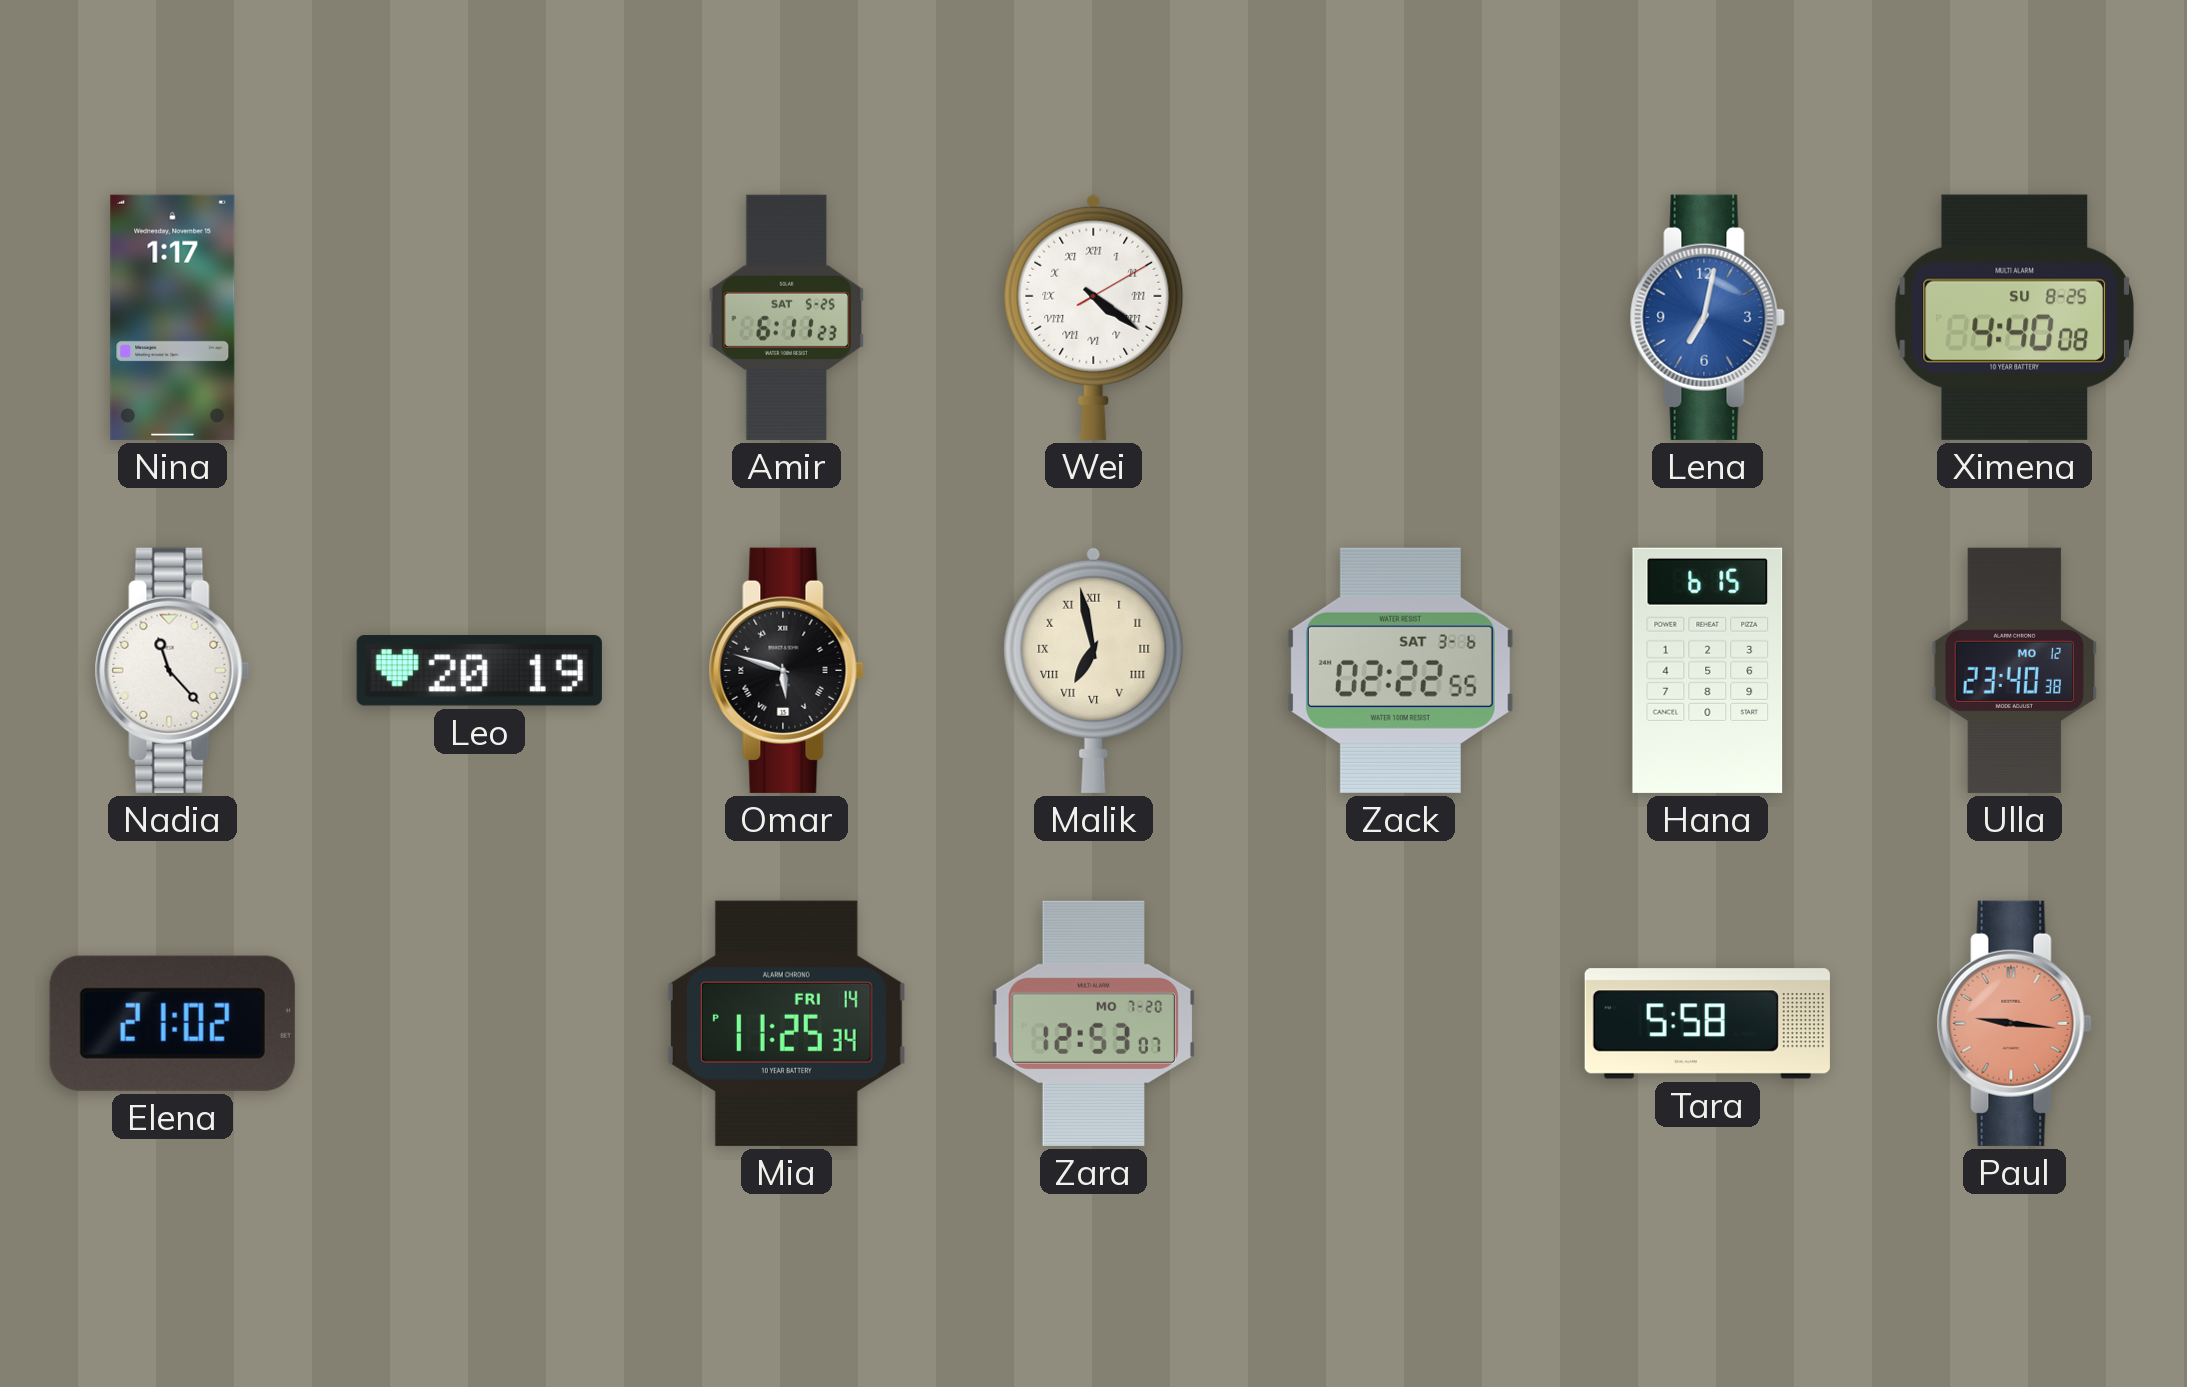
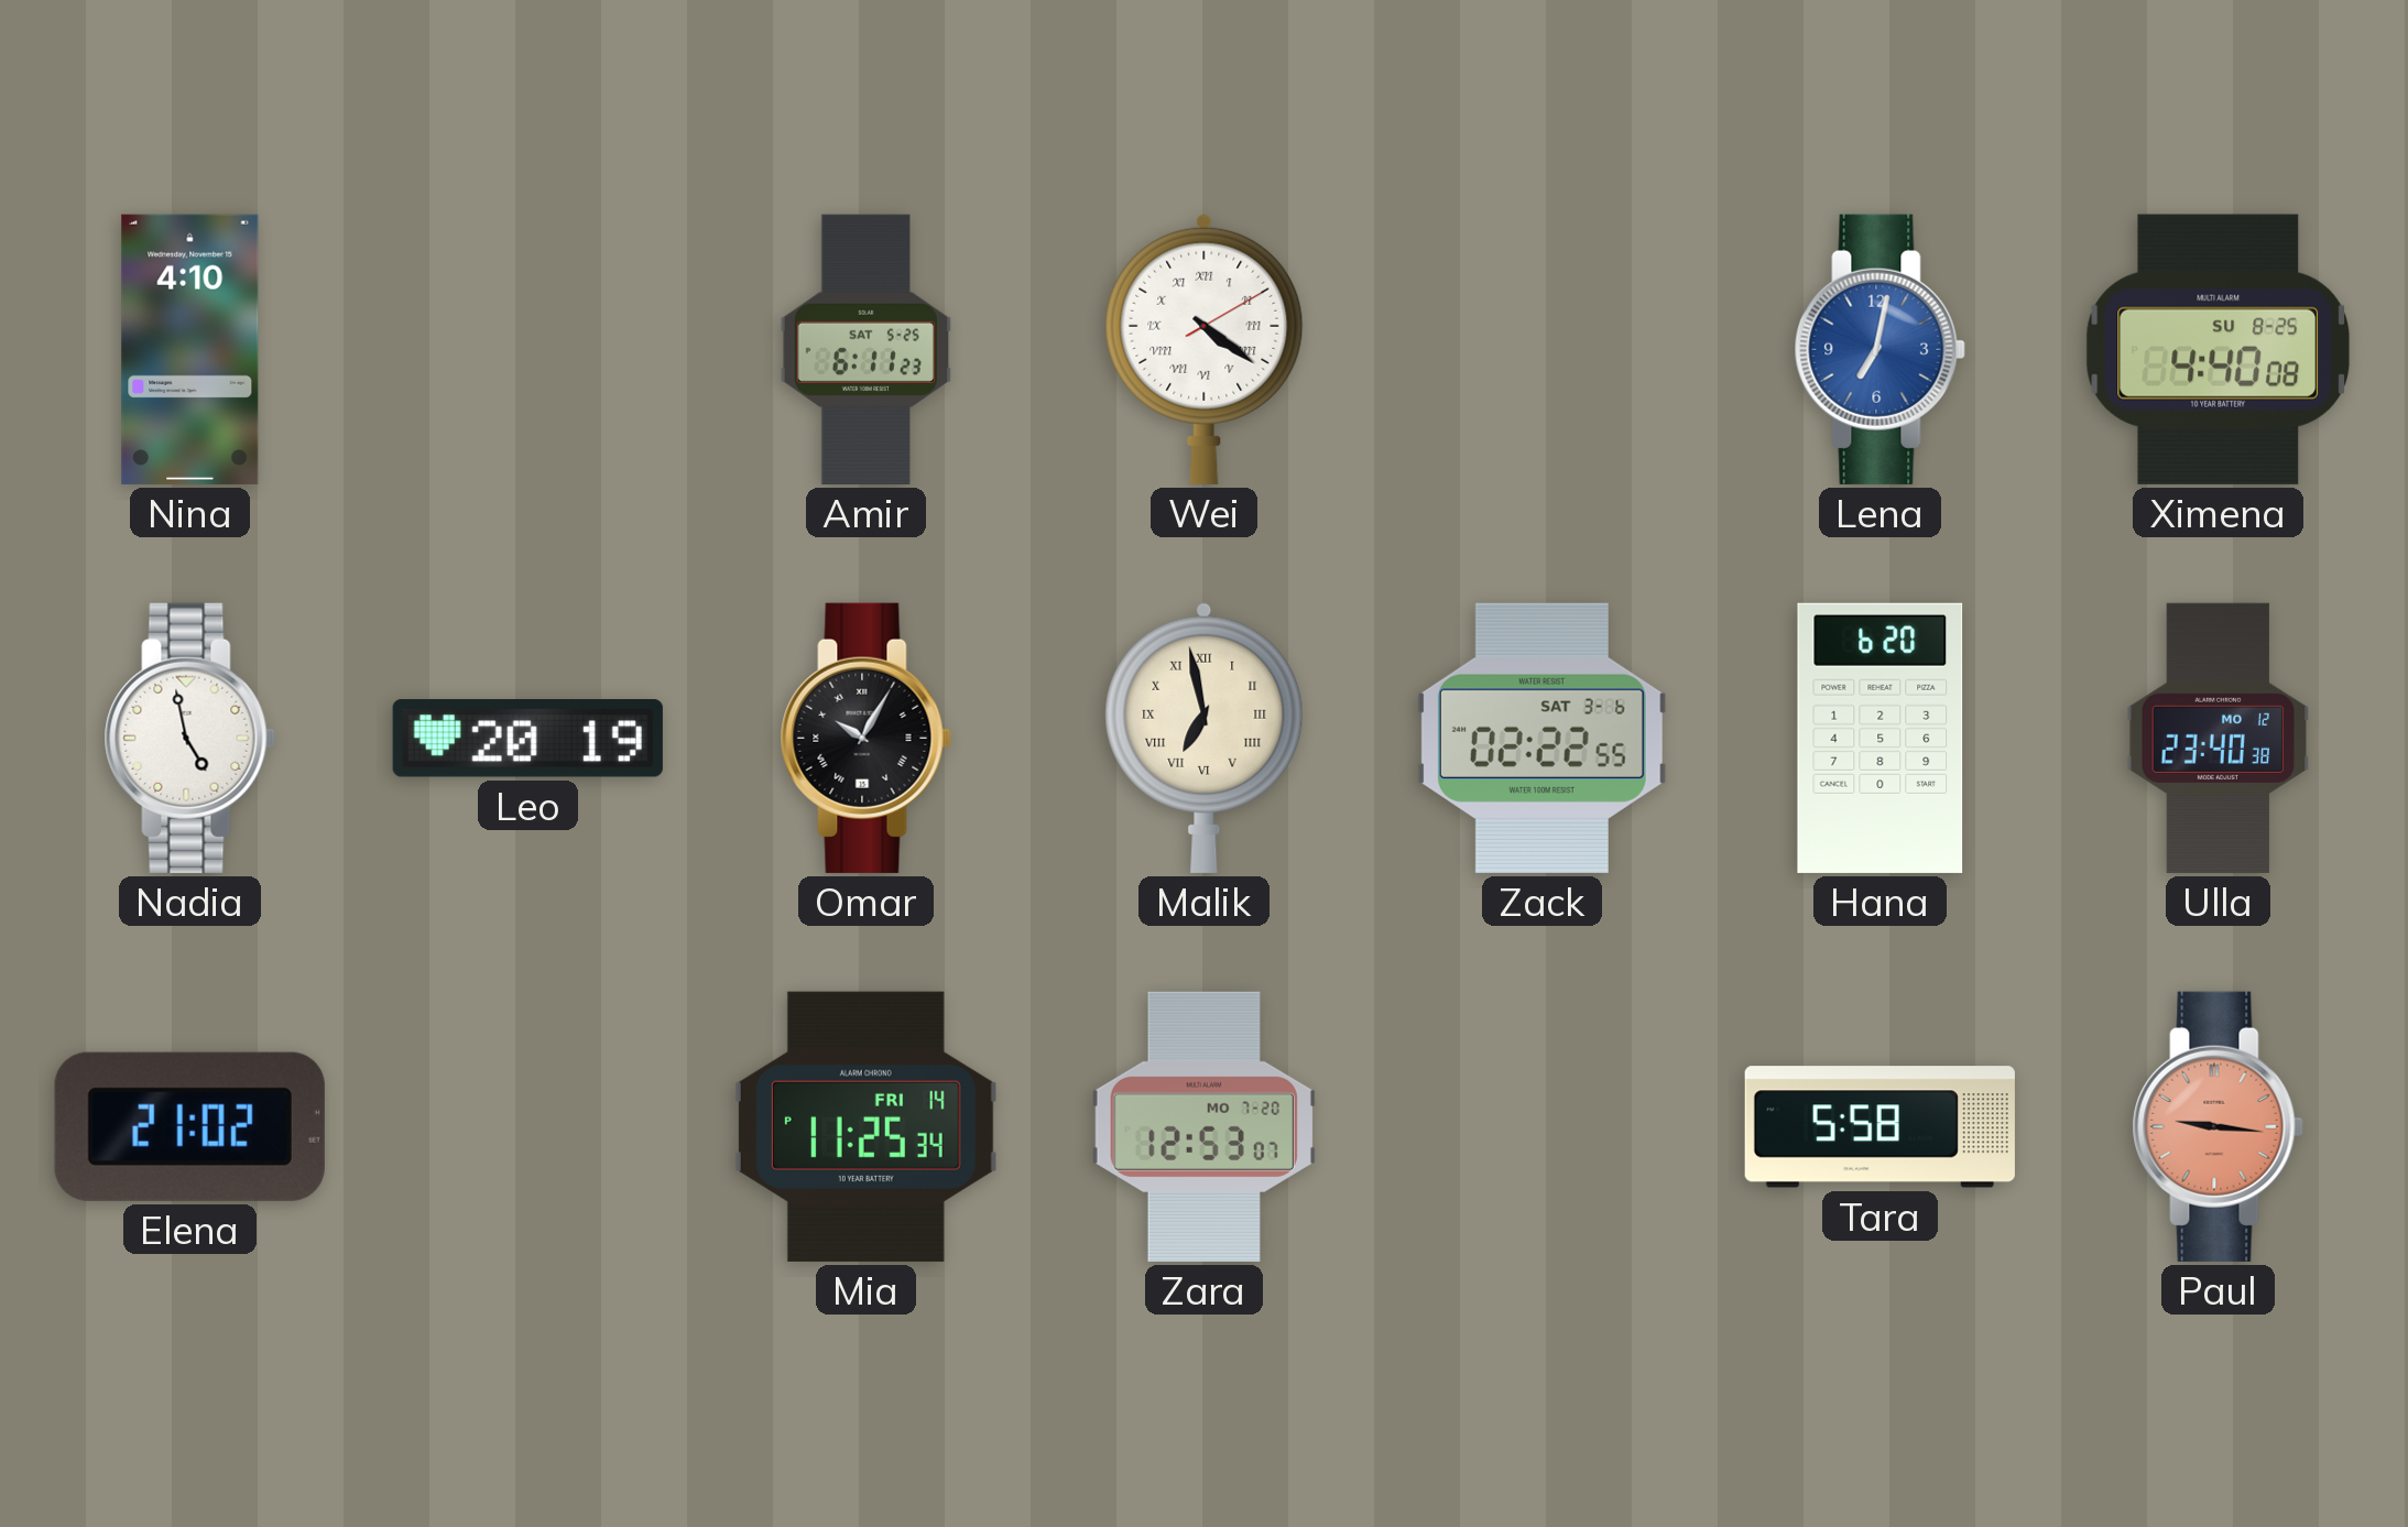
Nina: 1:17 -> 4:10
Nadia: 11:23 -> 4:58
Omar: 5:48 -> 10:05
Hana: 6:15 -> 6:20
